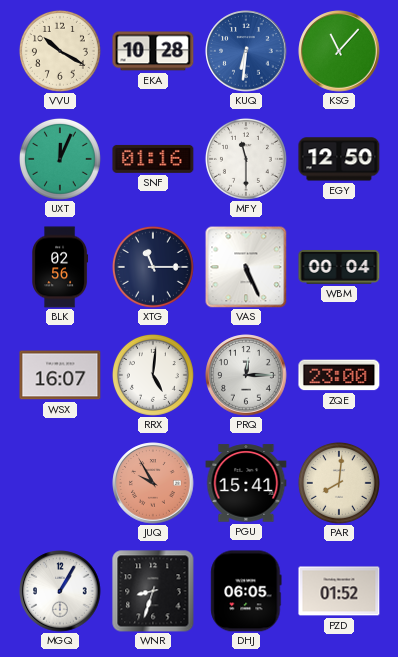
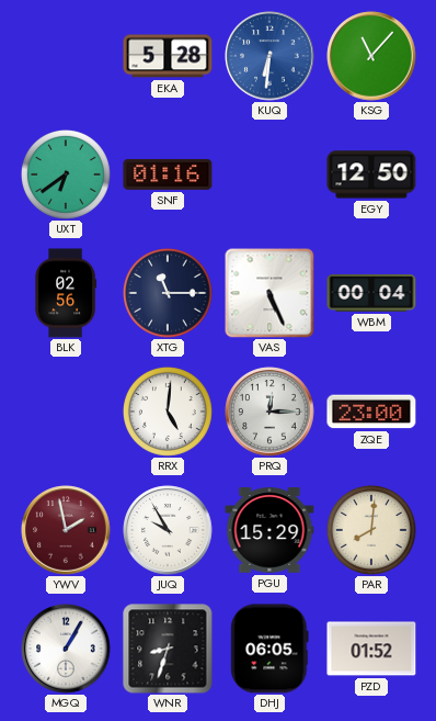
VVU: 10:20 -> none
EKA: 10:28 -> 5:28
UXT: 12:04 -> 6:39
MFY: 11:30 -> none
WSX: 16:07 -> none
YWV: none -> 1:58
JUQ dial: salmon -> white
PGU: 15:41 -> 15:29
